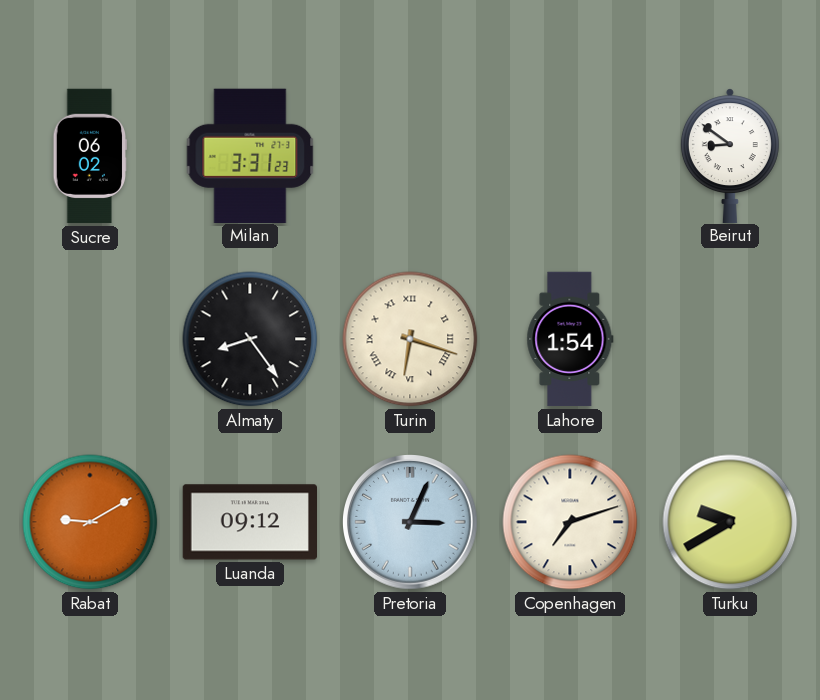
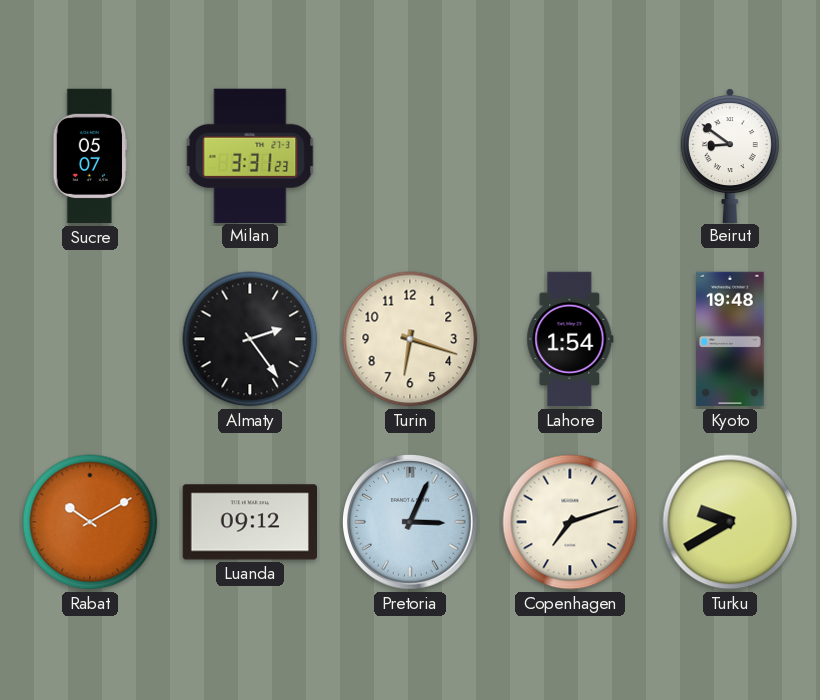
Sucre: 06:02 -> 05:07
Almaty: 8:24 -> 2:24
Turin numerals: Roman -> Arabic
Kyoto: none -> 19:48
Rabat: 9:10 -> 10:10
